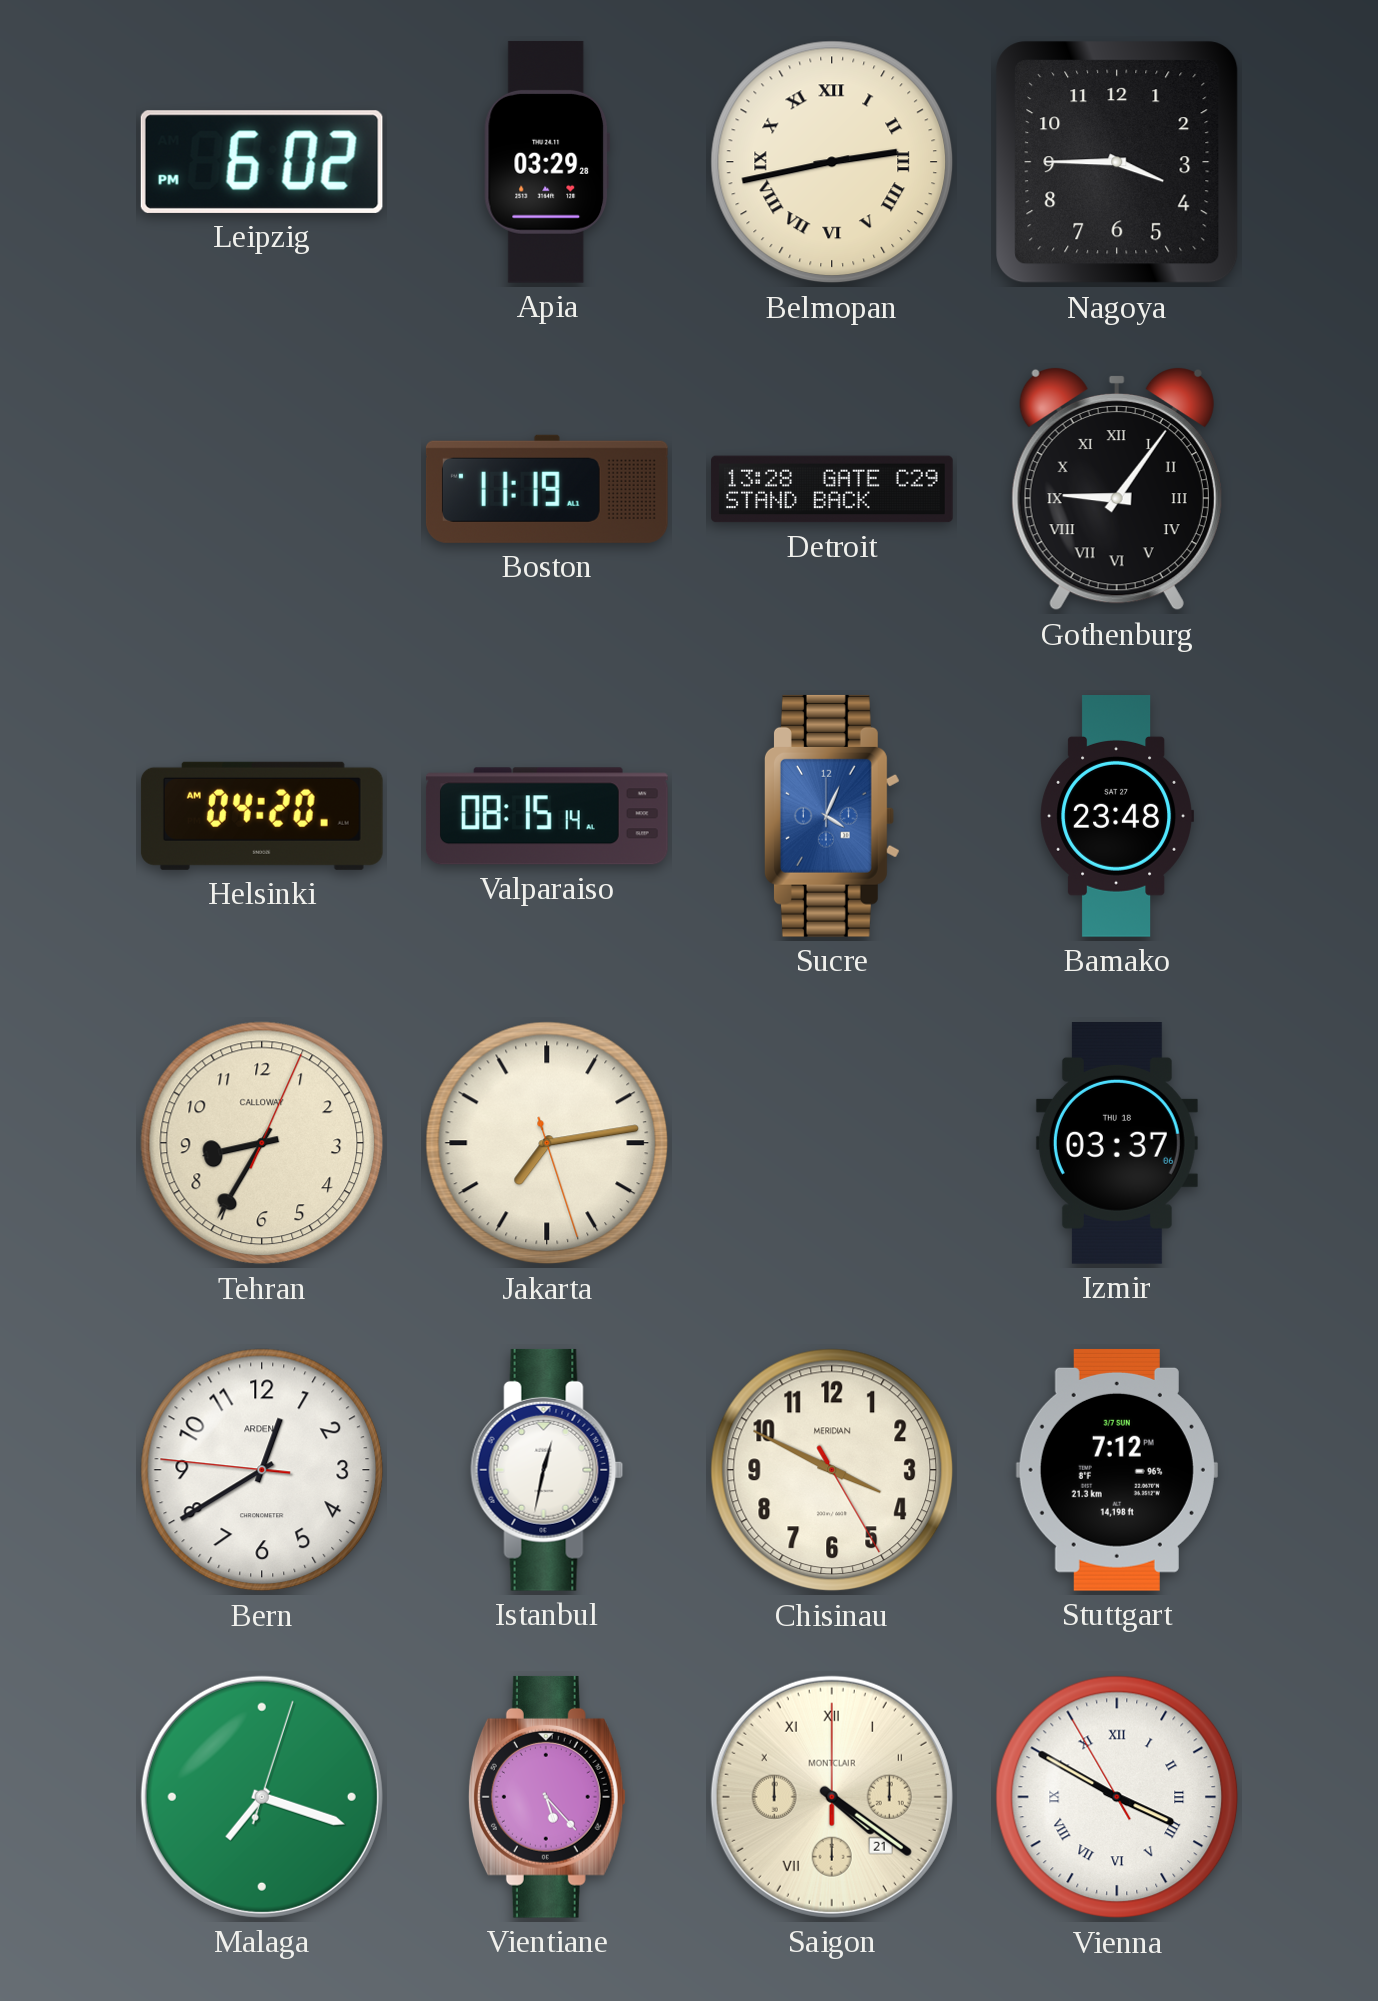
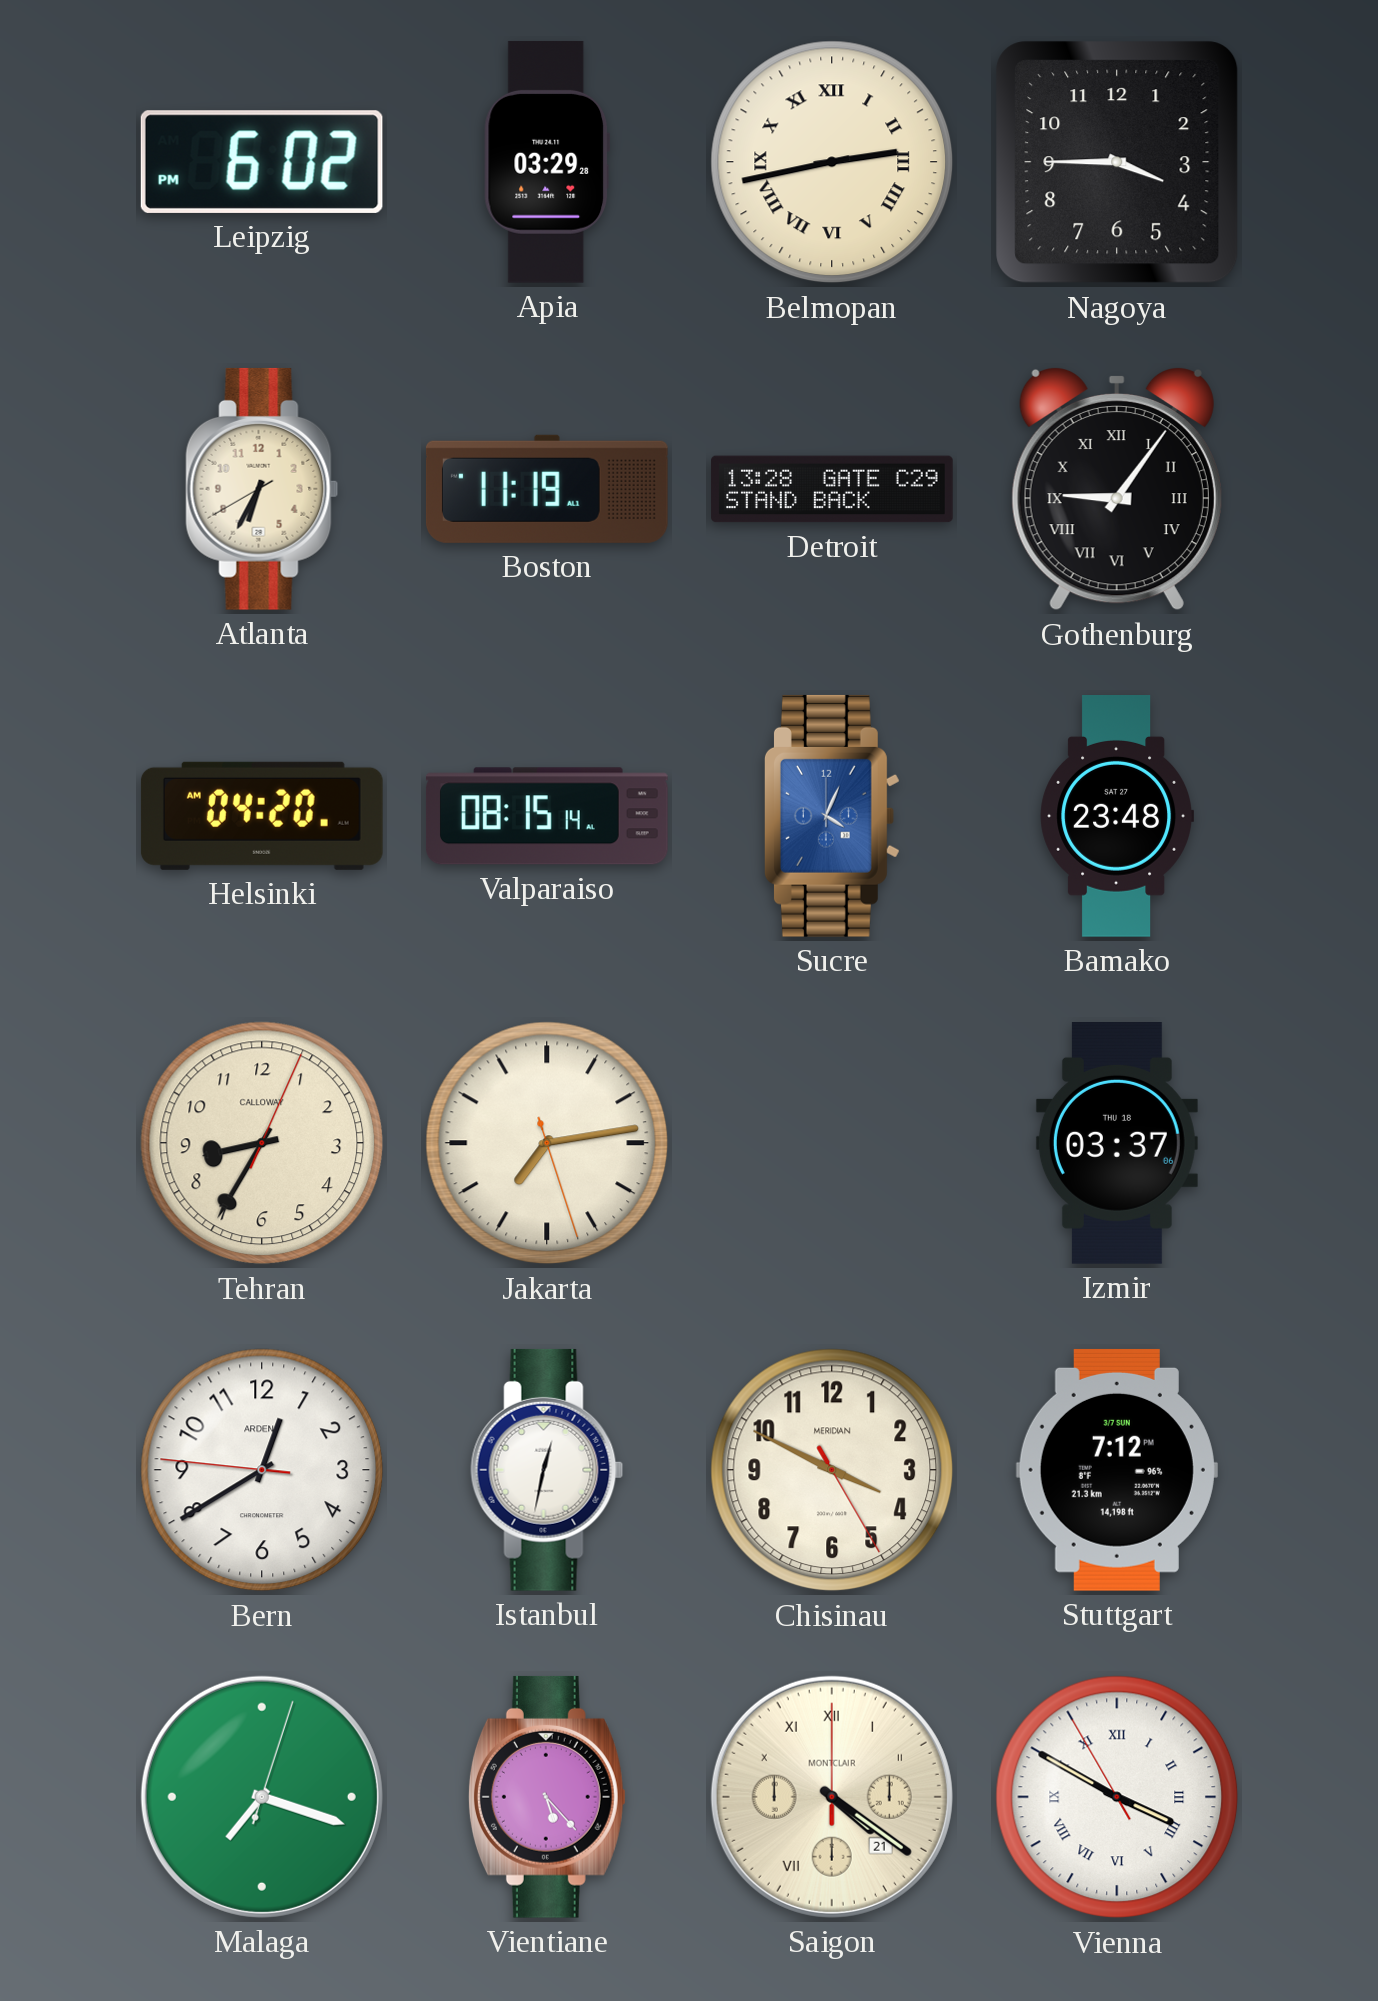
Atlanta: none -> 6:34
